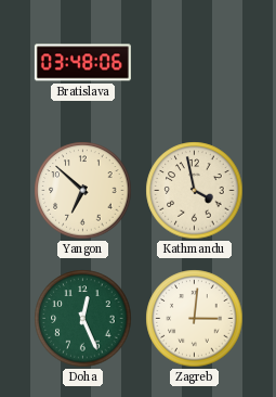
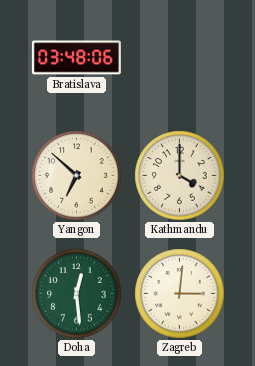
Kathmandu: 3:58 -> 4:00
Doha: 12:26 -> 12:29
